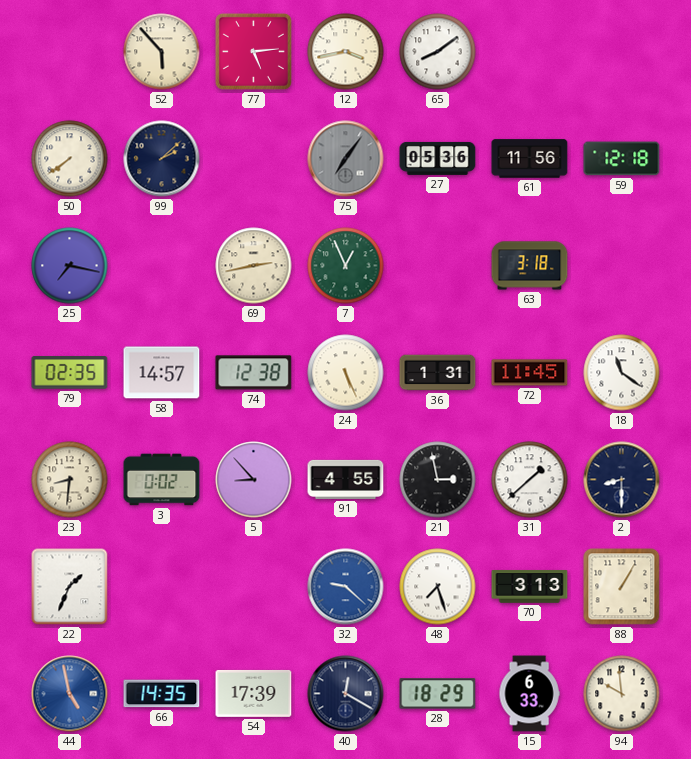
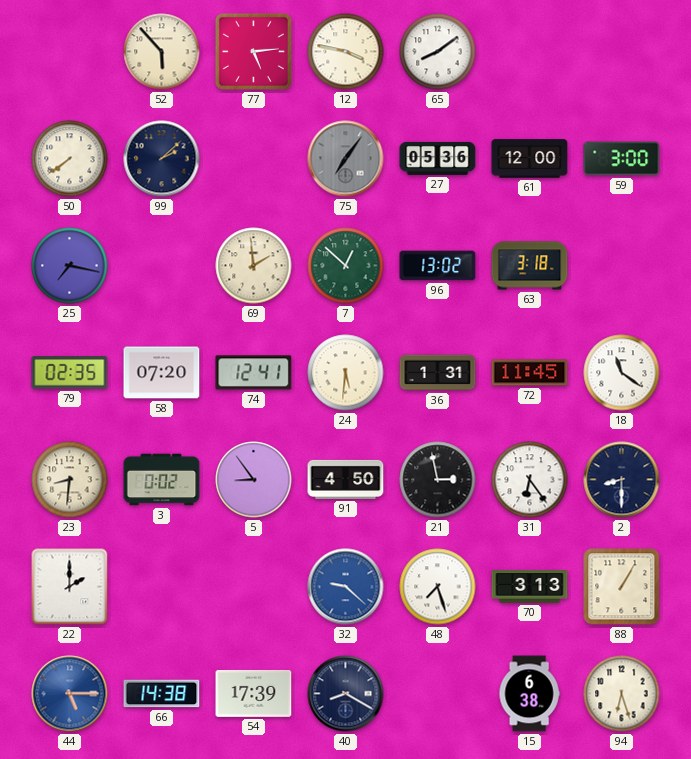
12: 3:43 -> 3:47
61: 11:56 -> 12:00
59: 12:18 -> 3:00
69: 2:43 -> 1:59
7: 12:56 -> 12:52
96: none -> 13:02
58: 14:57 -> 07:20
74: 12:38 -> 12:41
24: 5:26 -> 5:31
5: 8:53 -> 8:54
91: 4:55 -> 4:50
31: 1:38 -> 6:24
22: 1:34 -> 2:00
44: 4:58 -> 5:15
66: 14:35 -> 14:38
40: 12:20 -> 8:20
28: 18:29 -> none
15: 6:33 -> 6:38
94: 9:59 -> 6:27
